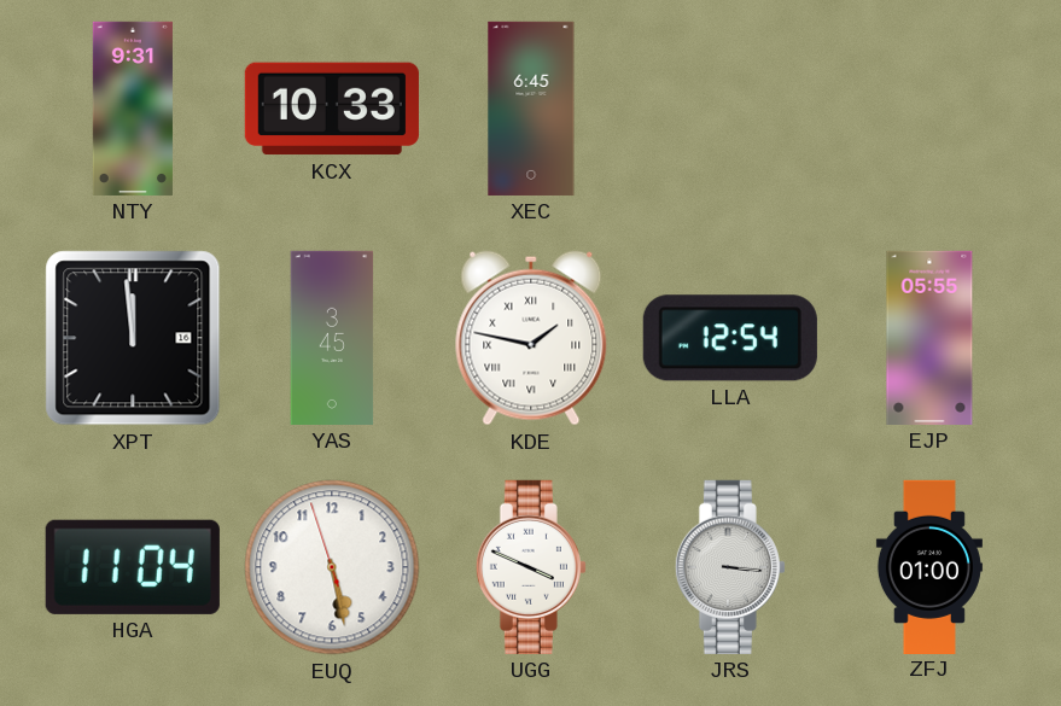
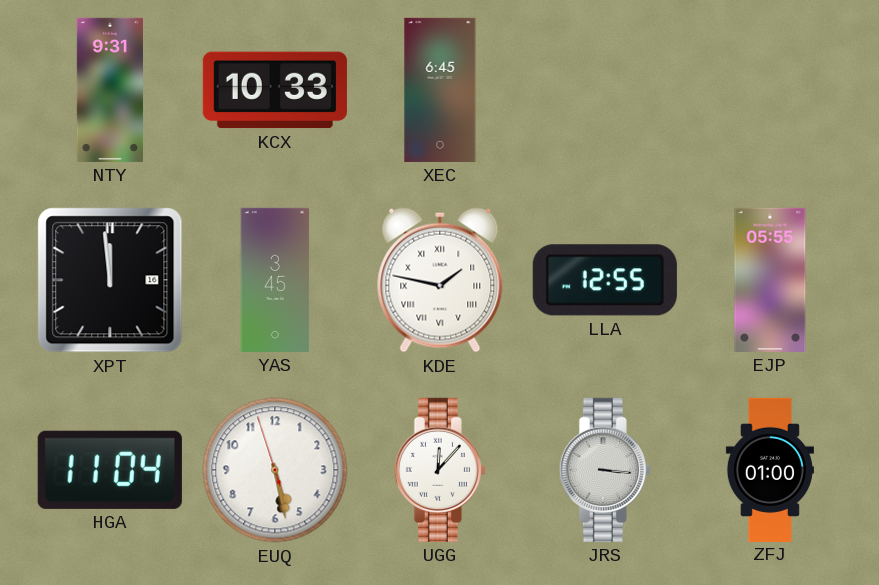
LLA: 12:54 -> 12:55
UGG: 3:49 -> 12:07
